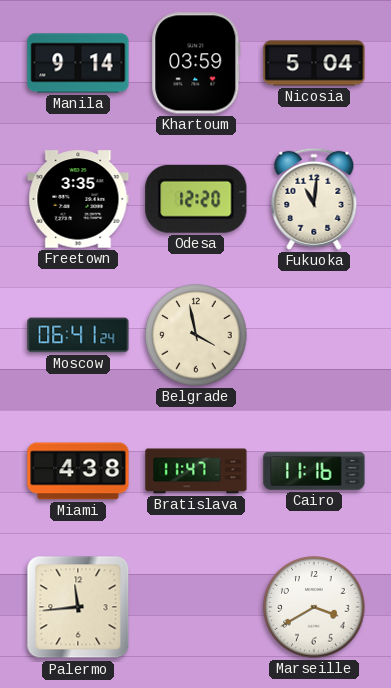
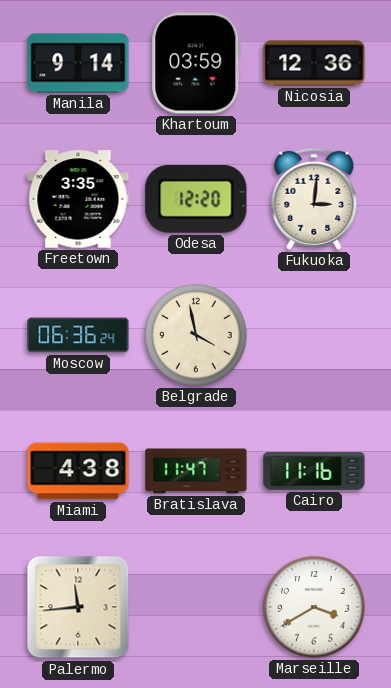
Nicosia: 5:04 -> 12:36
Fukuoka: 11:01 -> 3:01
Moscow: 06:41 -> 06:36
